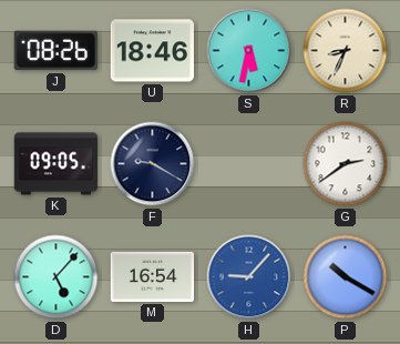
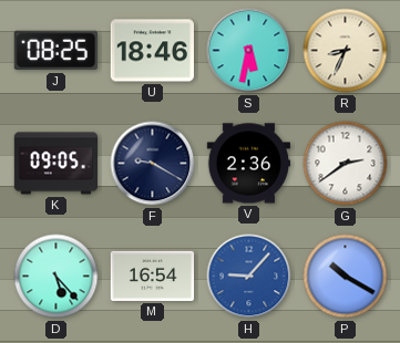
J: 08:26 -> 08:25
V: none -> 2:36
D: 5:07 -> 5:23
